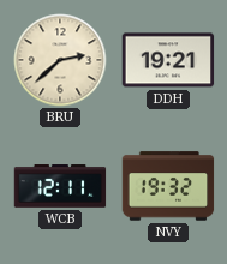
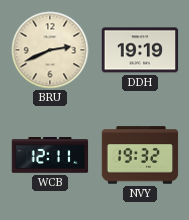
BRU: 2:38 -> 2:41
DDH: 19:21 -> 19:19
